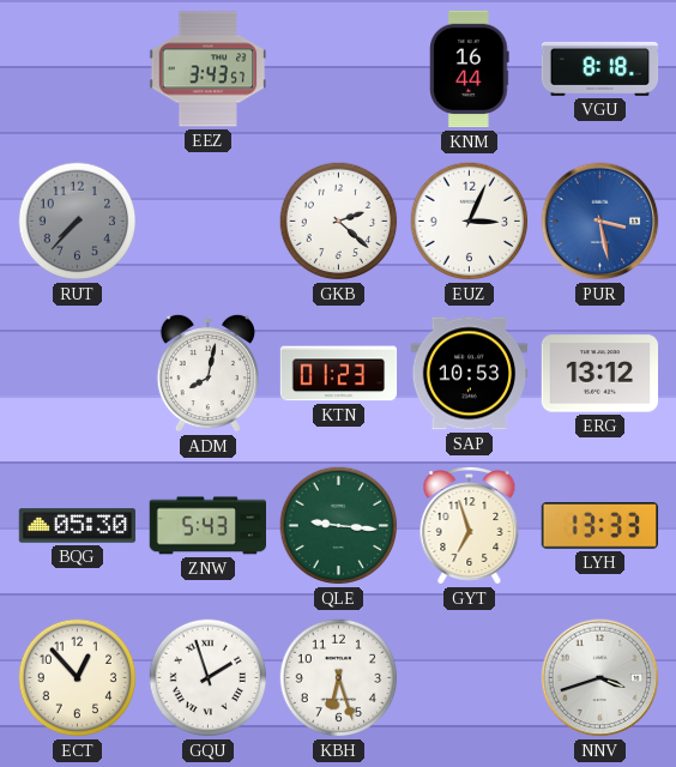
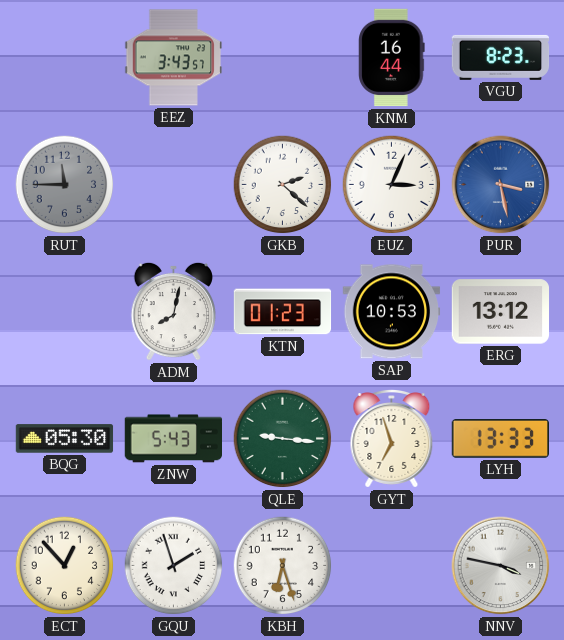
VGU: 8:18 -> 8:23
RUT: 7:37 -> 11:45
NNV: 3:42 -> 3:47
